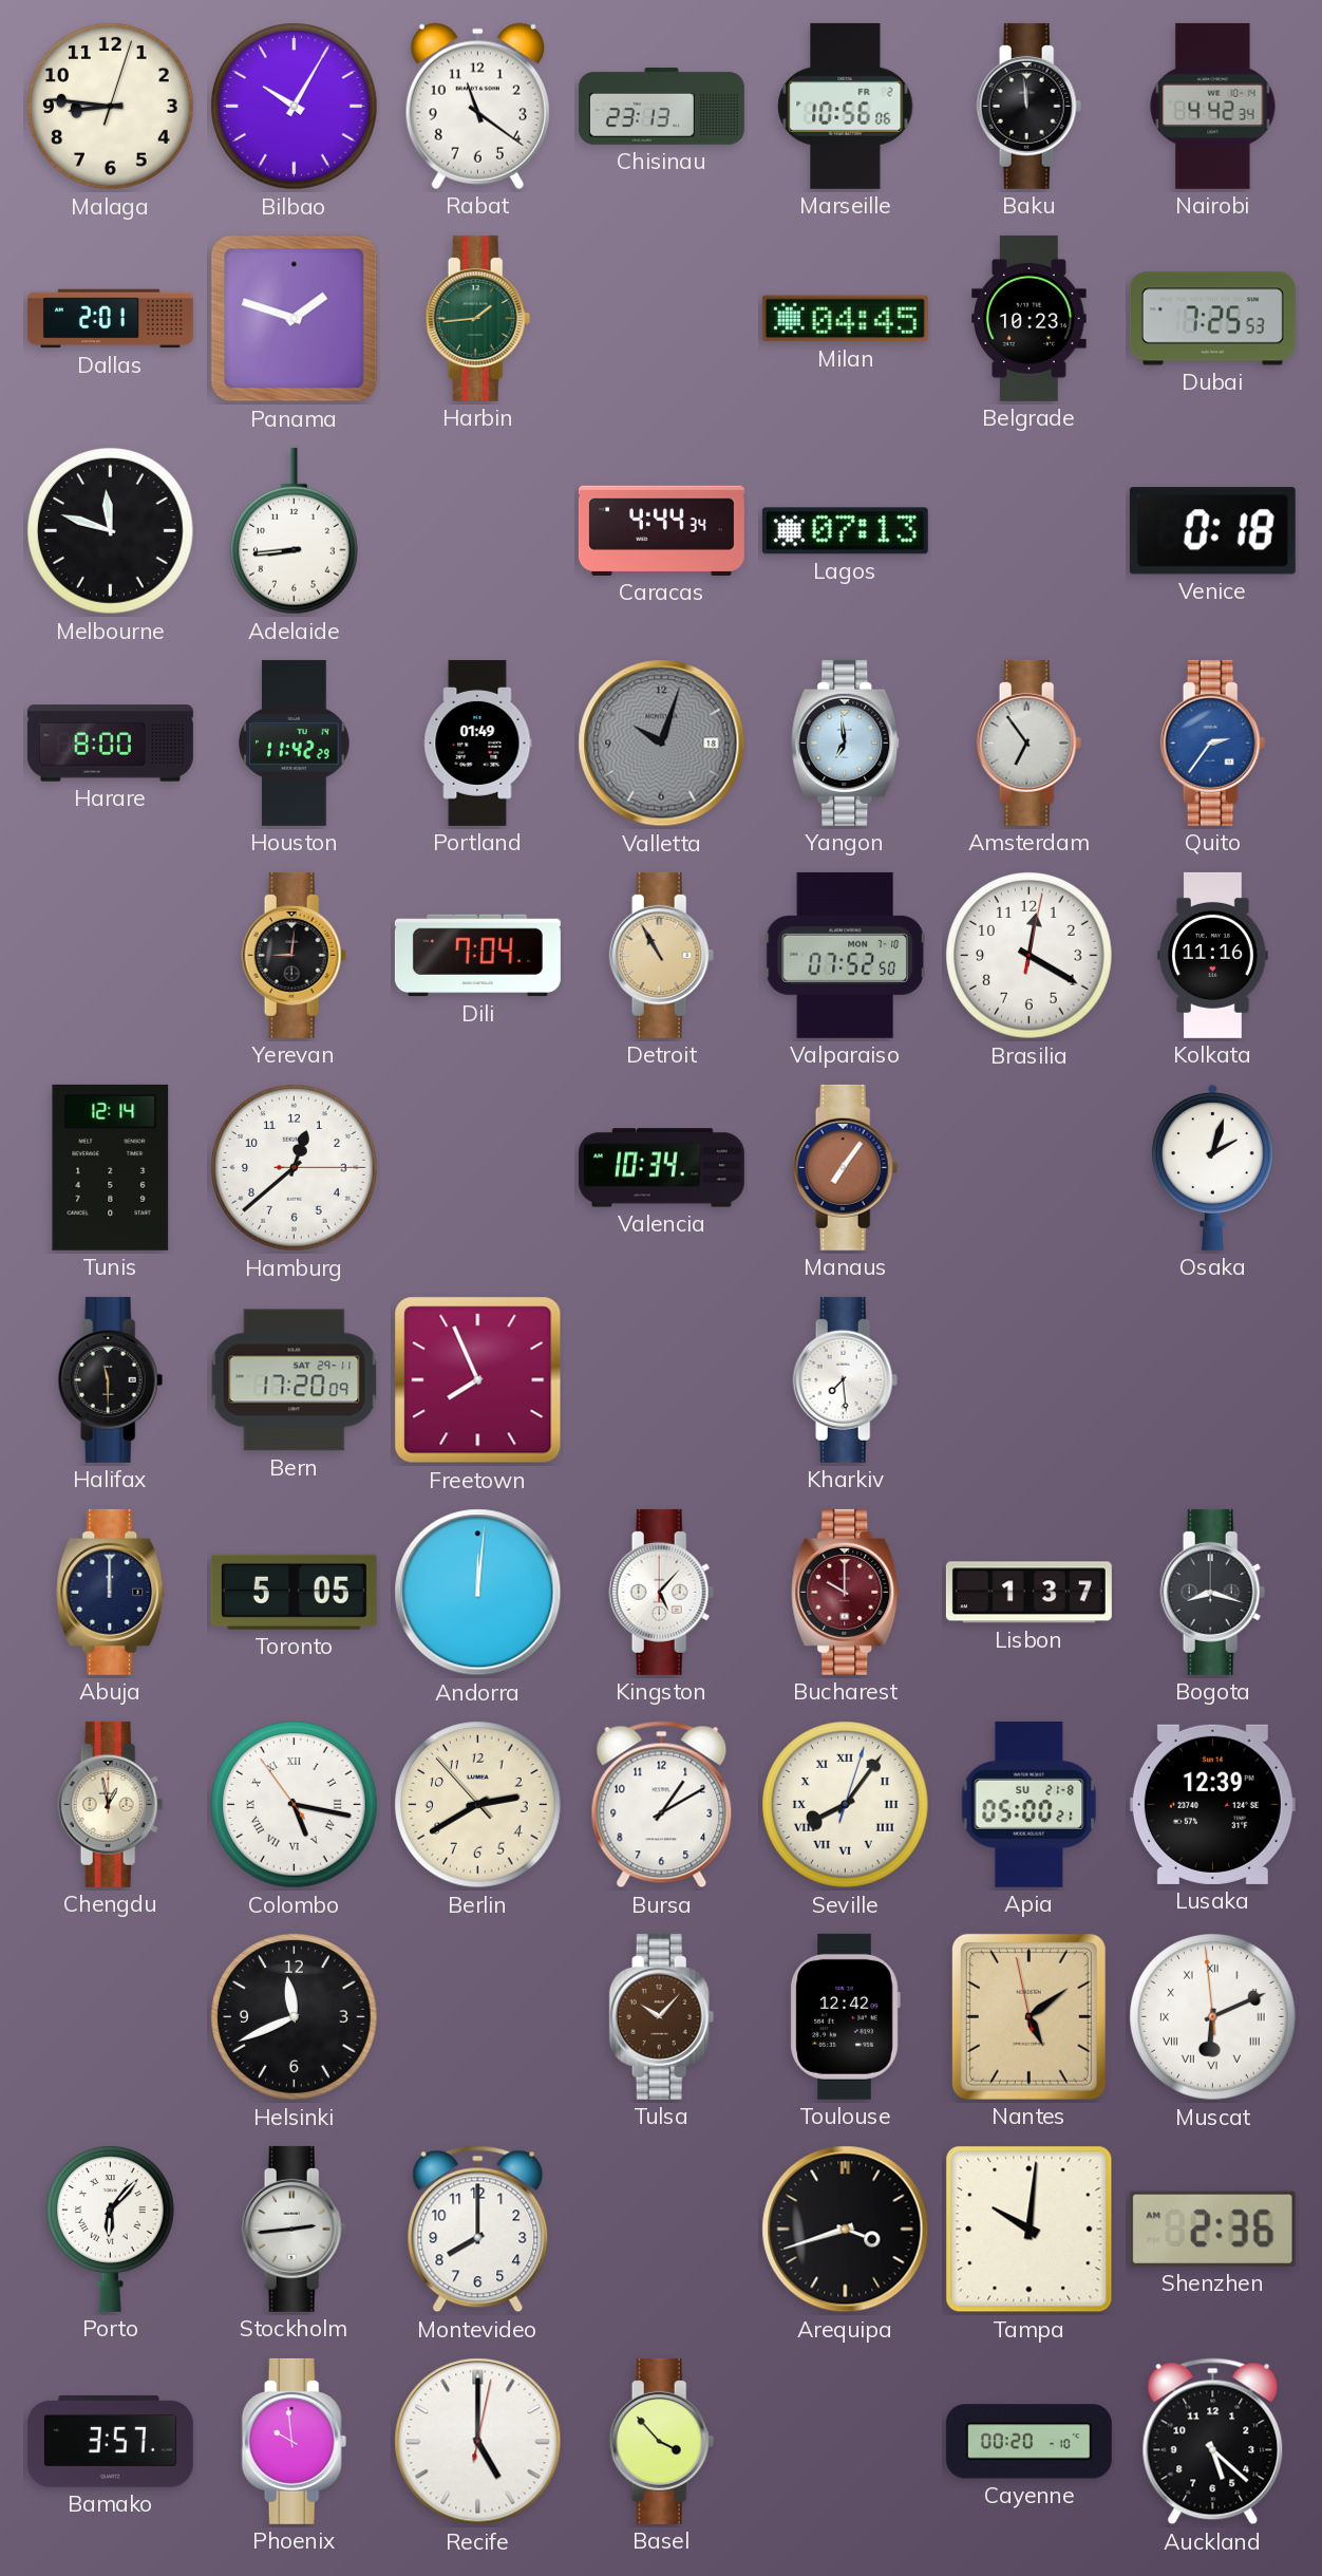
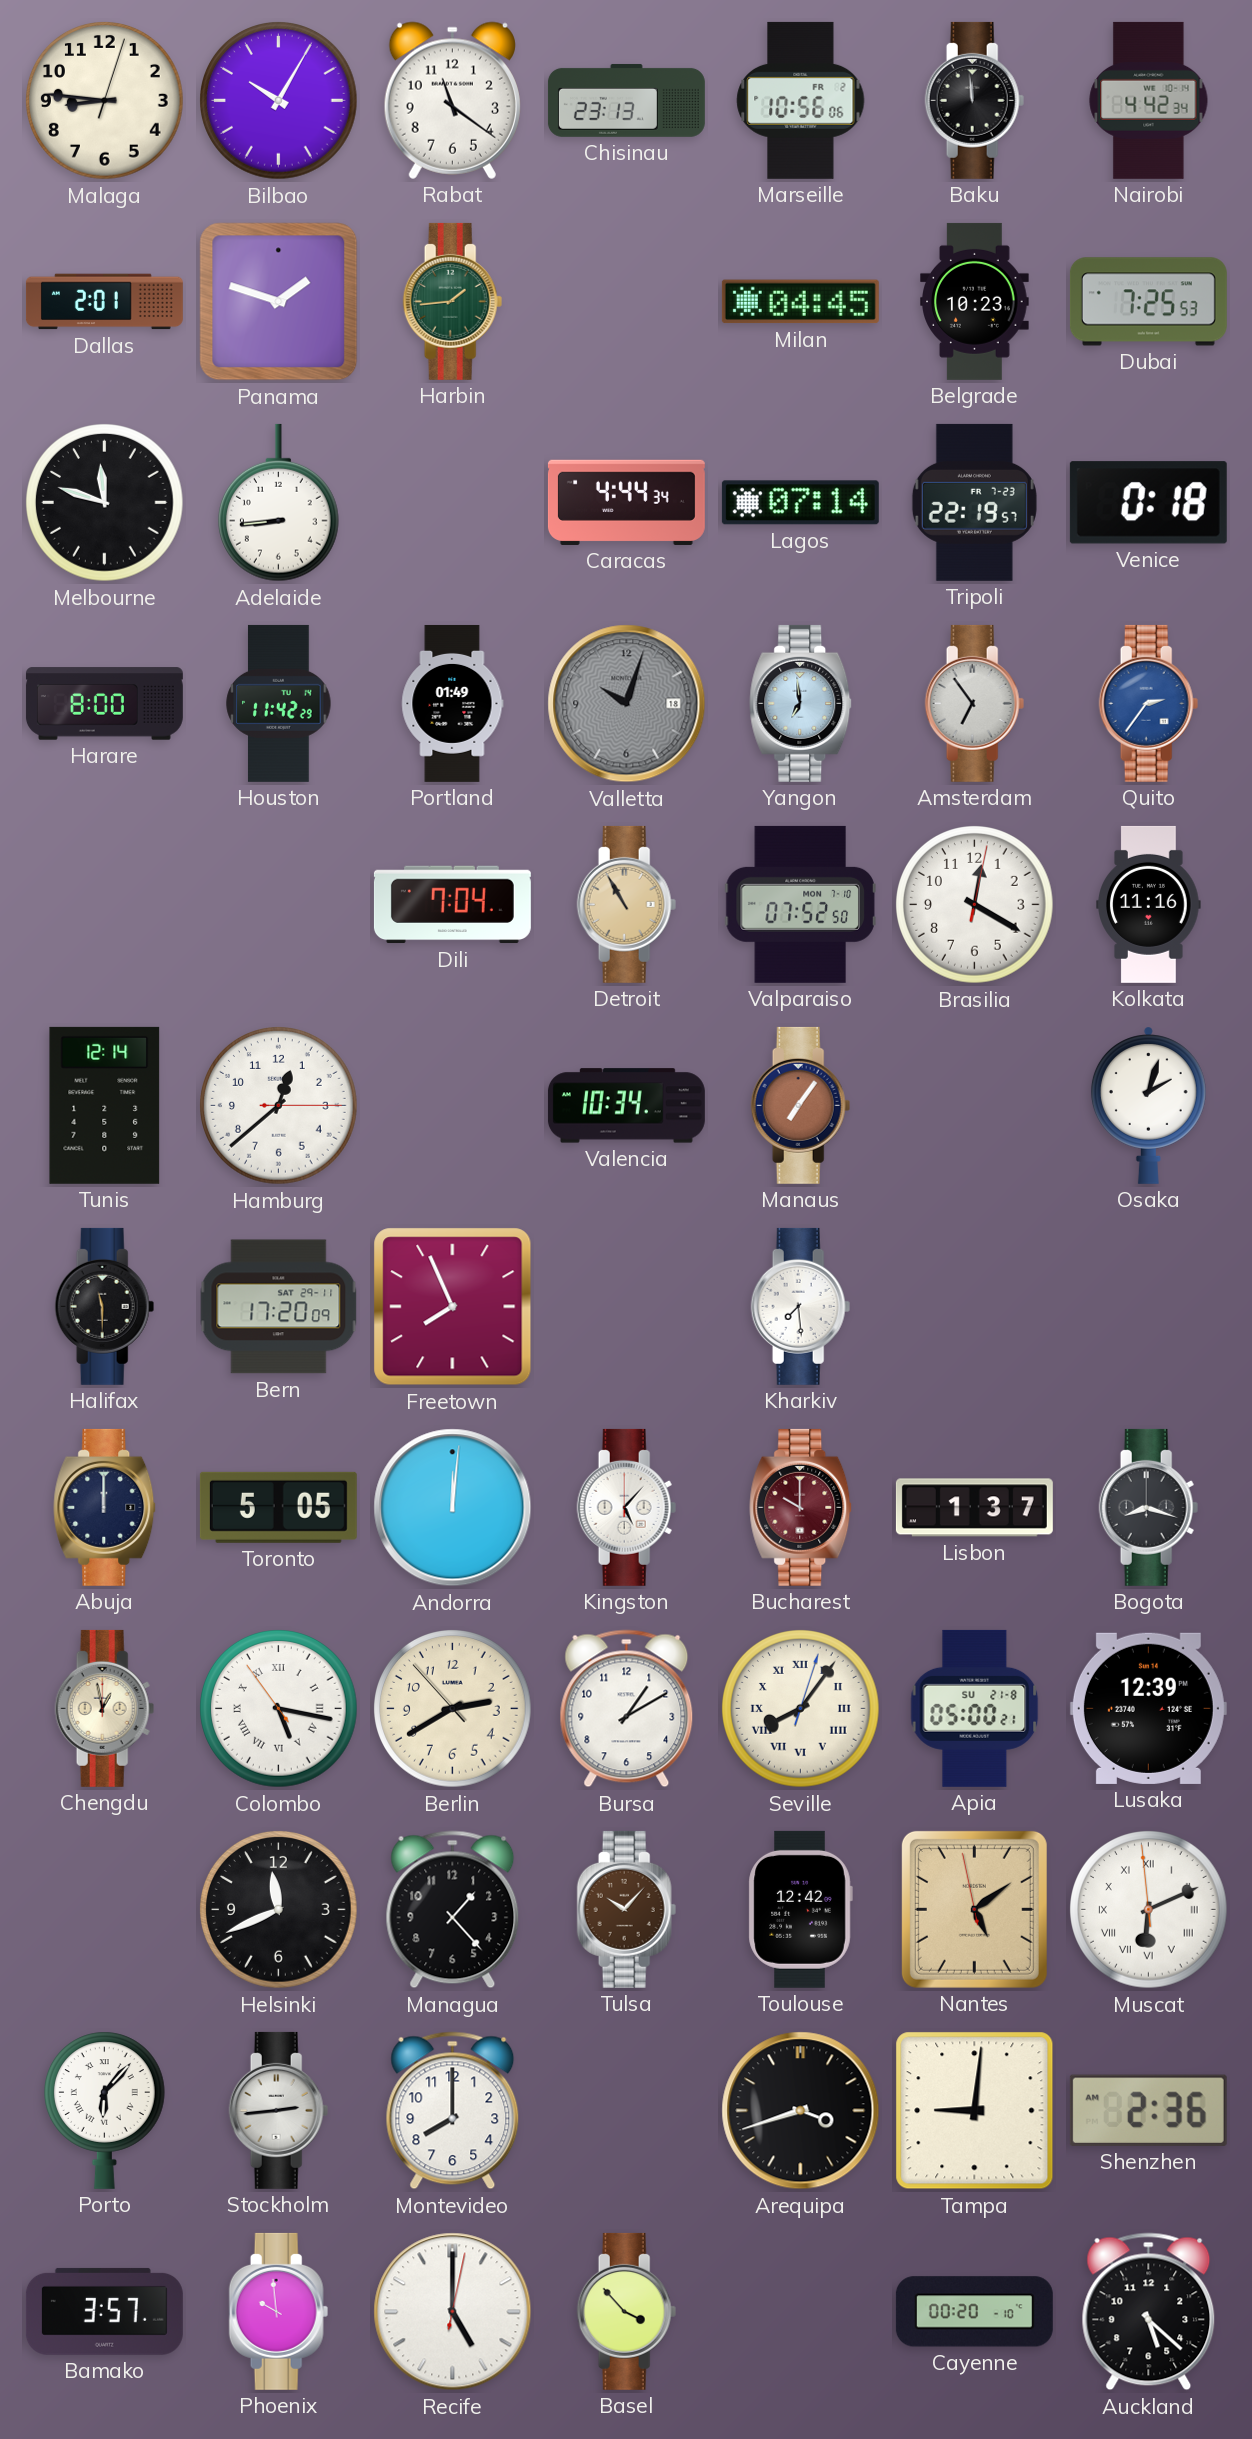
Lagos: 07:13 -> 07:14
Tripoli: none -> 22:19
Yerevan: 9:01 -> none
Managua: none -> 1:23
Tampa: 10:01 -> 9:01
